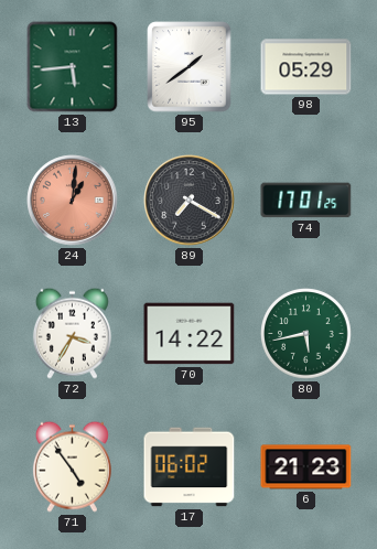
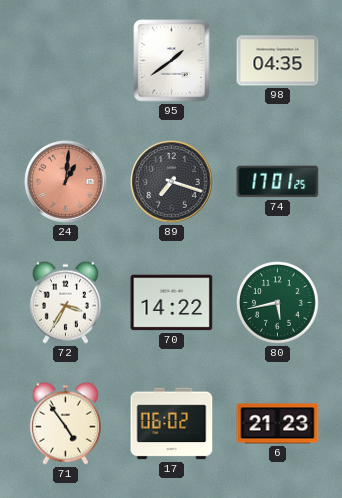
13: 5:44 -> none
98: 05:29 -> 04:35
89: 7:20 -> 7:18
